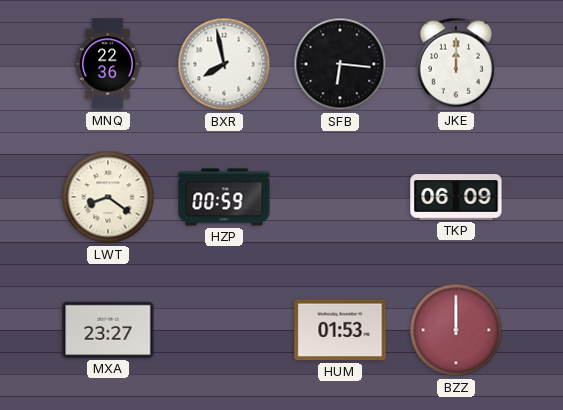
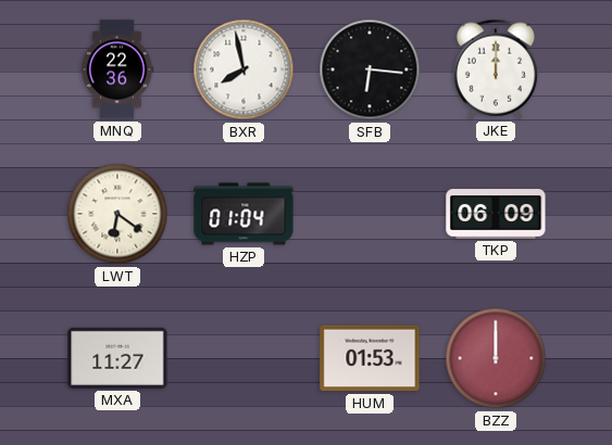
LWT: 8:21 -> 6:21
HZP: 00:59 -> 01:04
MXA: 23:27 -> 11:27
